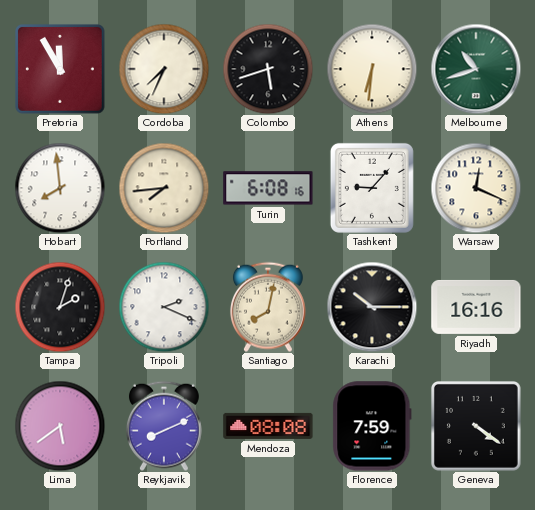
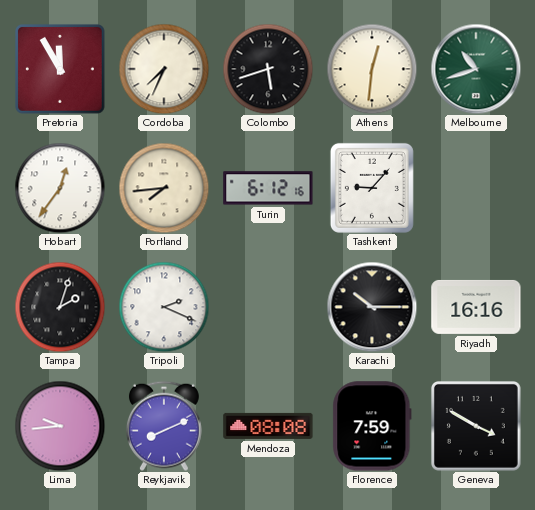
Athens: 6:31 -> 12:31
Hobart: 7:59 -> 12:36
Turin: 6:08 -> 6:12
Warsaw: 12:19 -> none
Santiago: 8:02 -> none
Lima: 5:39 -> 9:44
Geneva: 4:21 -> 3:50
